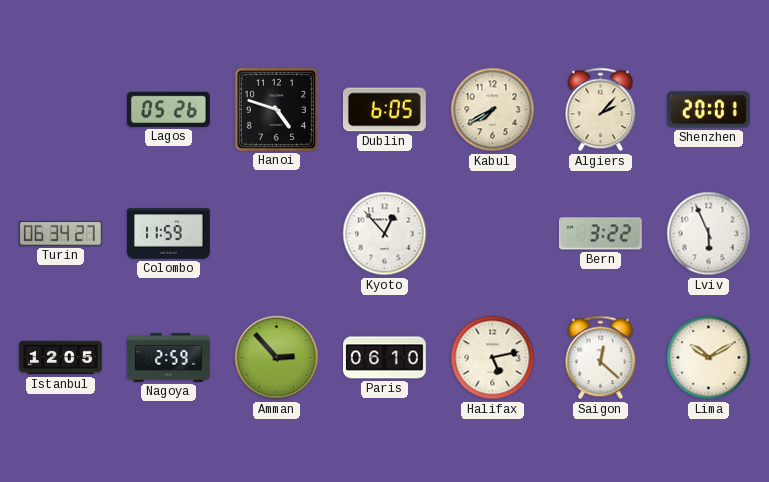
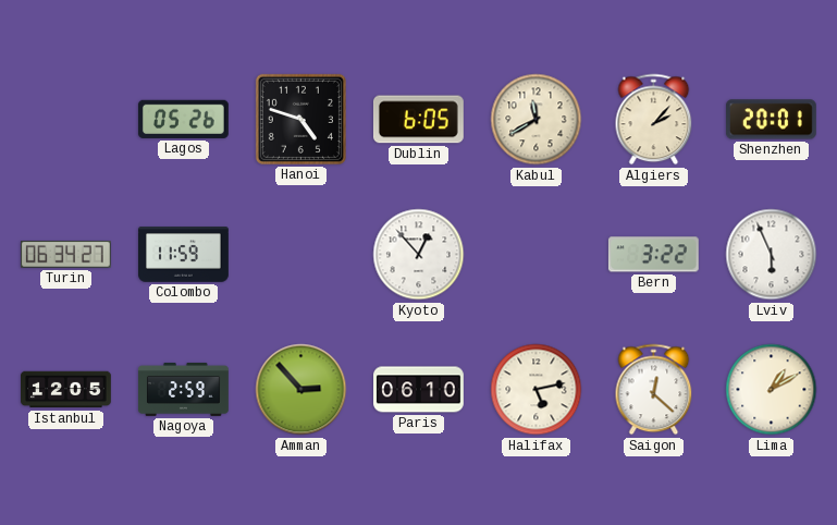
Kabul: 7:40 -> 11:40
Lima: 10:10 -> 1:10
